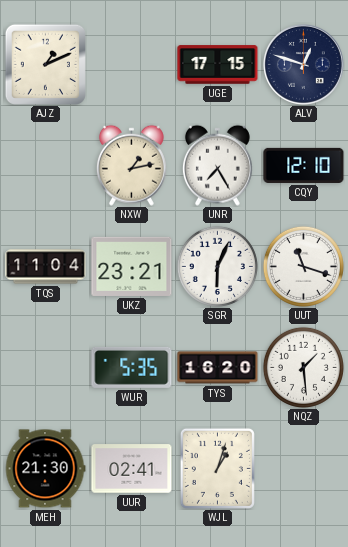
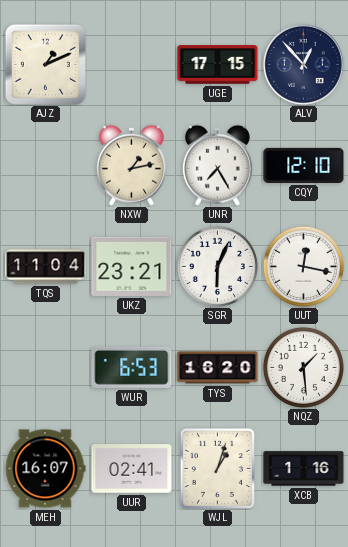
ALV: 12:48 -> 12:53
UUT: 11:18 -> 12:17
WUR: 5:35 -> 6:53
MEH: 21:30 -> 16:07
XCB: none -> 1:16
